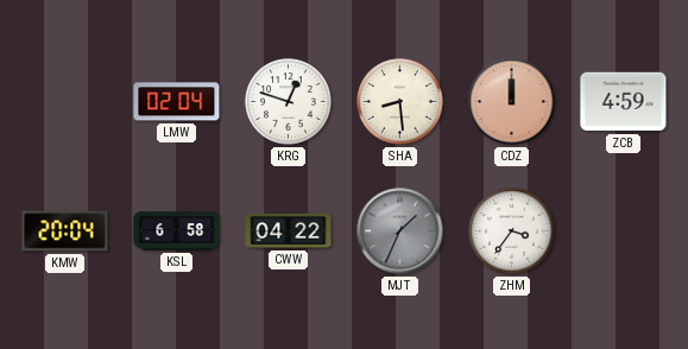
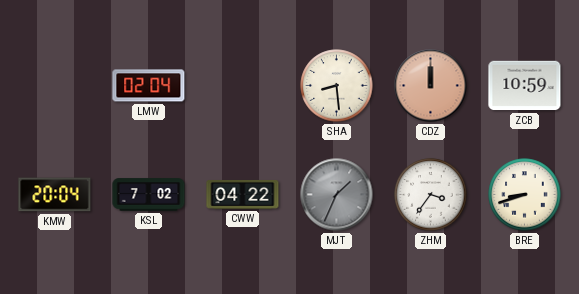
KRG: 12:48 -> none
ZCB: 4:59 -> 10:59
KSL: 6:58 -> 7:02
BRE: none -> 8:42
